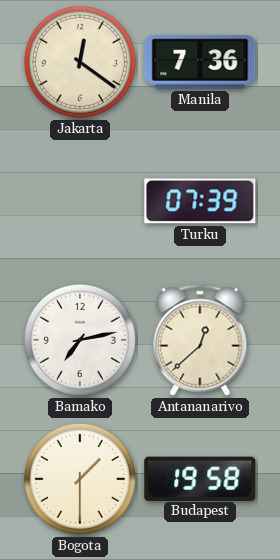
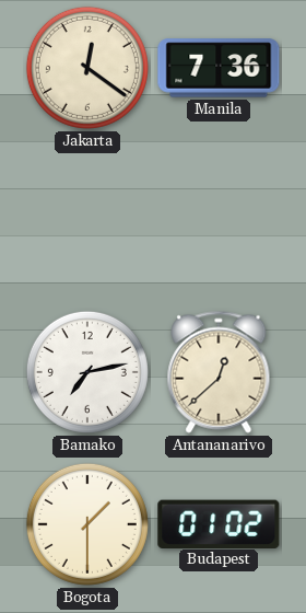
Turku: 07:39 -> none
Budapest: 19:58 -> 01:02
